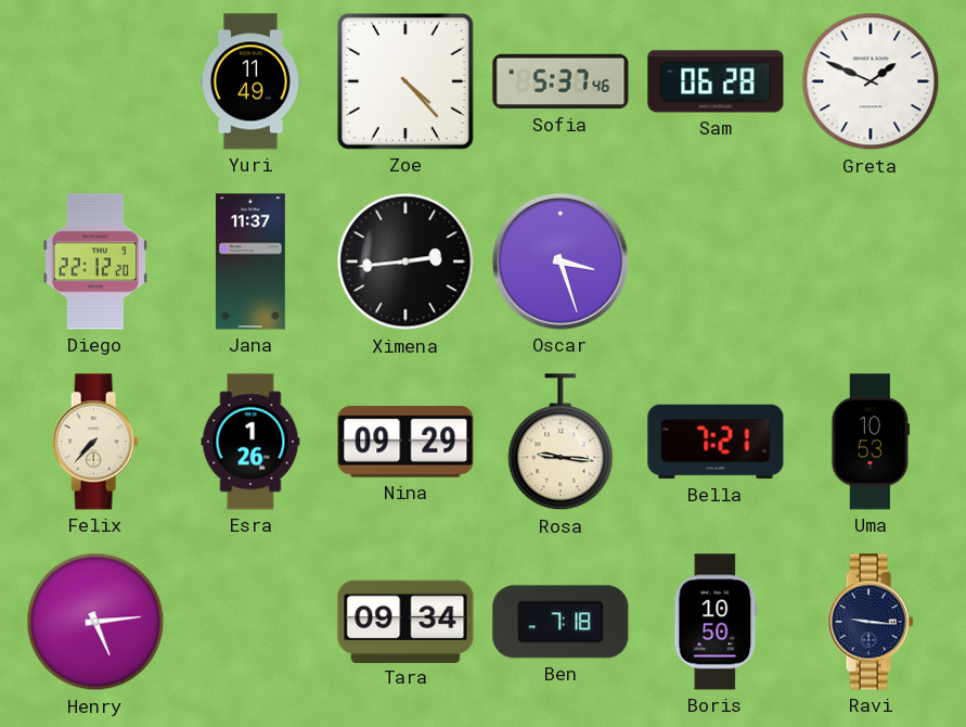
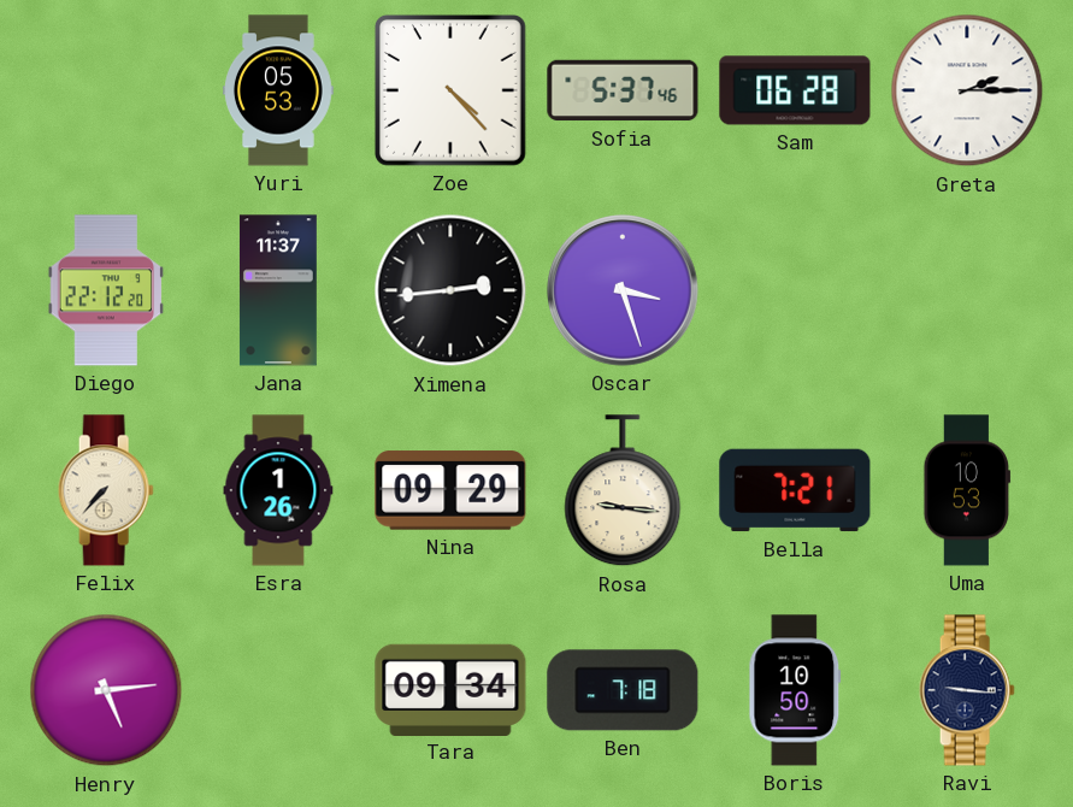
Yuri: 11:49 -> 05:53
Greta: 1:49 -> 2:15
